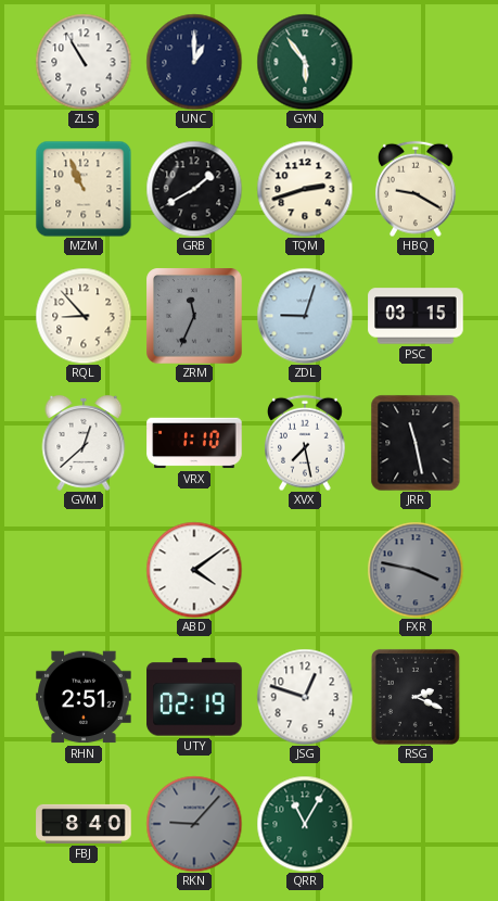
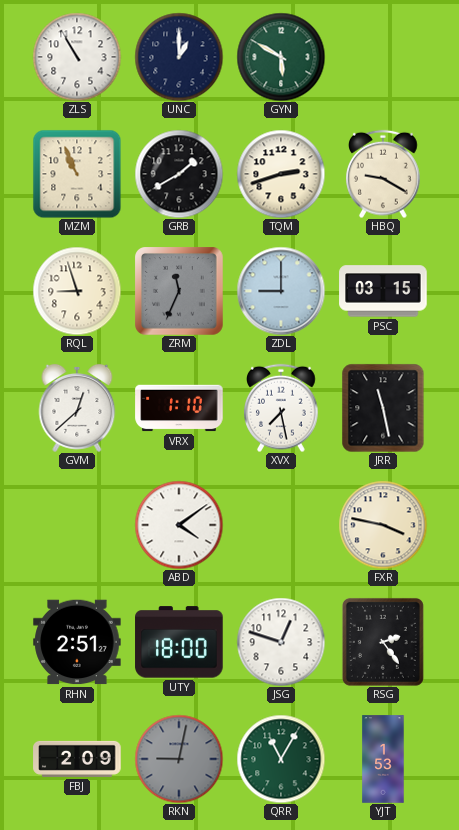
GYN: 5:54 -> 5:50
RQL: 8:53 -> 8:57
ZDL: 9:03 -> 9:00
FXR dial: grey -> cream
UTY: 02:19 -> 18:00
RSG: 2:19 -> 2:24
FBJ: 8:40 -> 2:09
RKN: 9:07 -> 9:02
YJT: none -> 1:53
